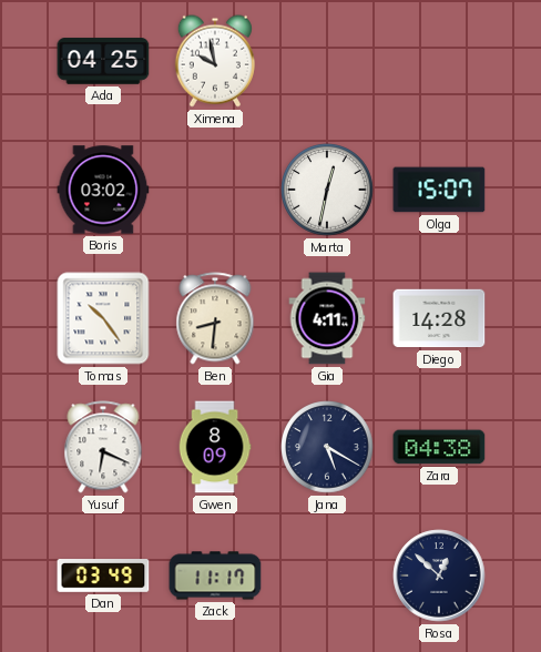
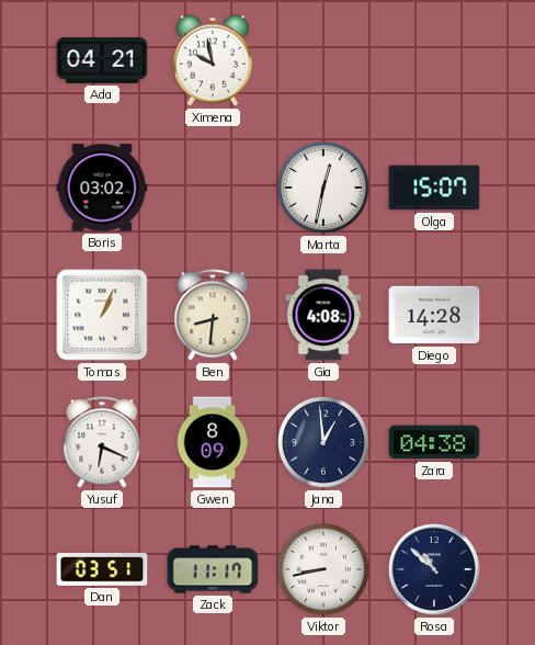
Ada: 04:25 -> 04:21
Tomas: 10:24 -> 1:04
Gia: 4:11 -> 4:08
Jana: 5:20 -> 12:59
Dan: 03:49 -> 03:51
Viktor: none -> 8:43
Rosa: 12:52 -> 10:52
